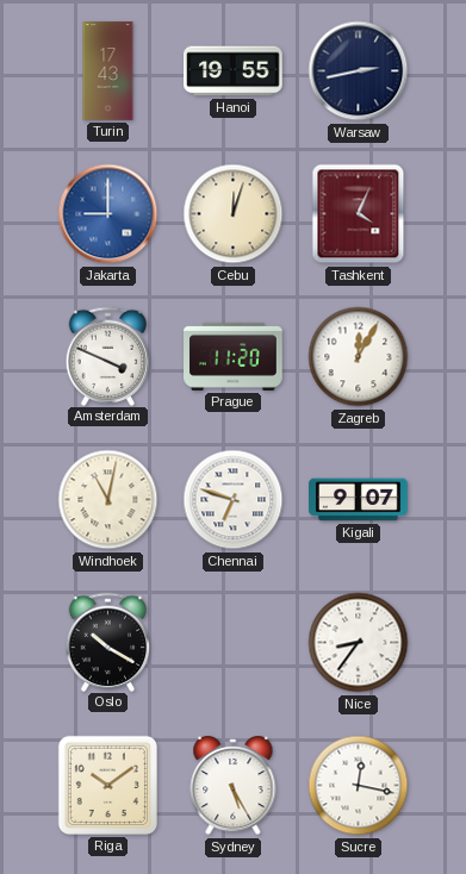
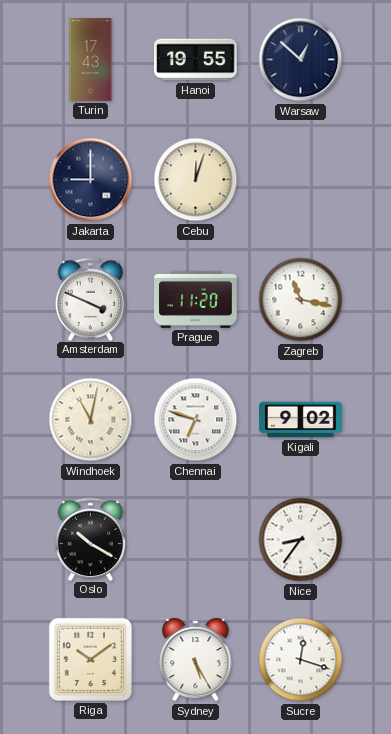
Warsaw: 2:43 -> 12:52
Jakarta dial: blue -> navy
Tashkent: 4:04 -> none
Zagreb: 12:05 -> 11:17
Kigali: 9:07 -> 9:02
Sucre: 12:17 -> 12:18
